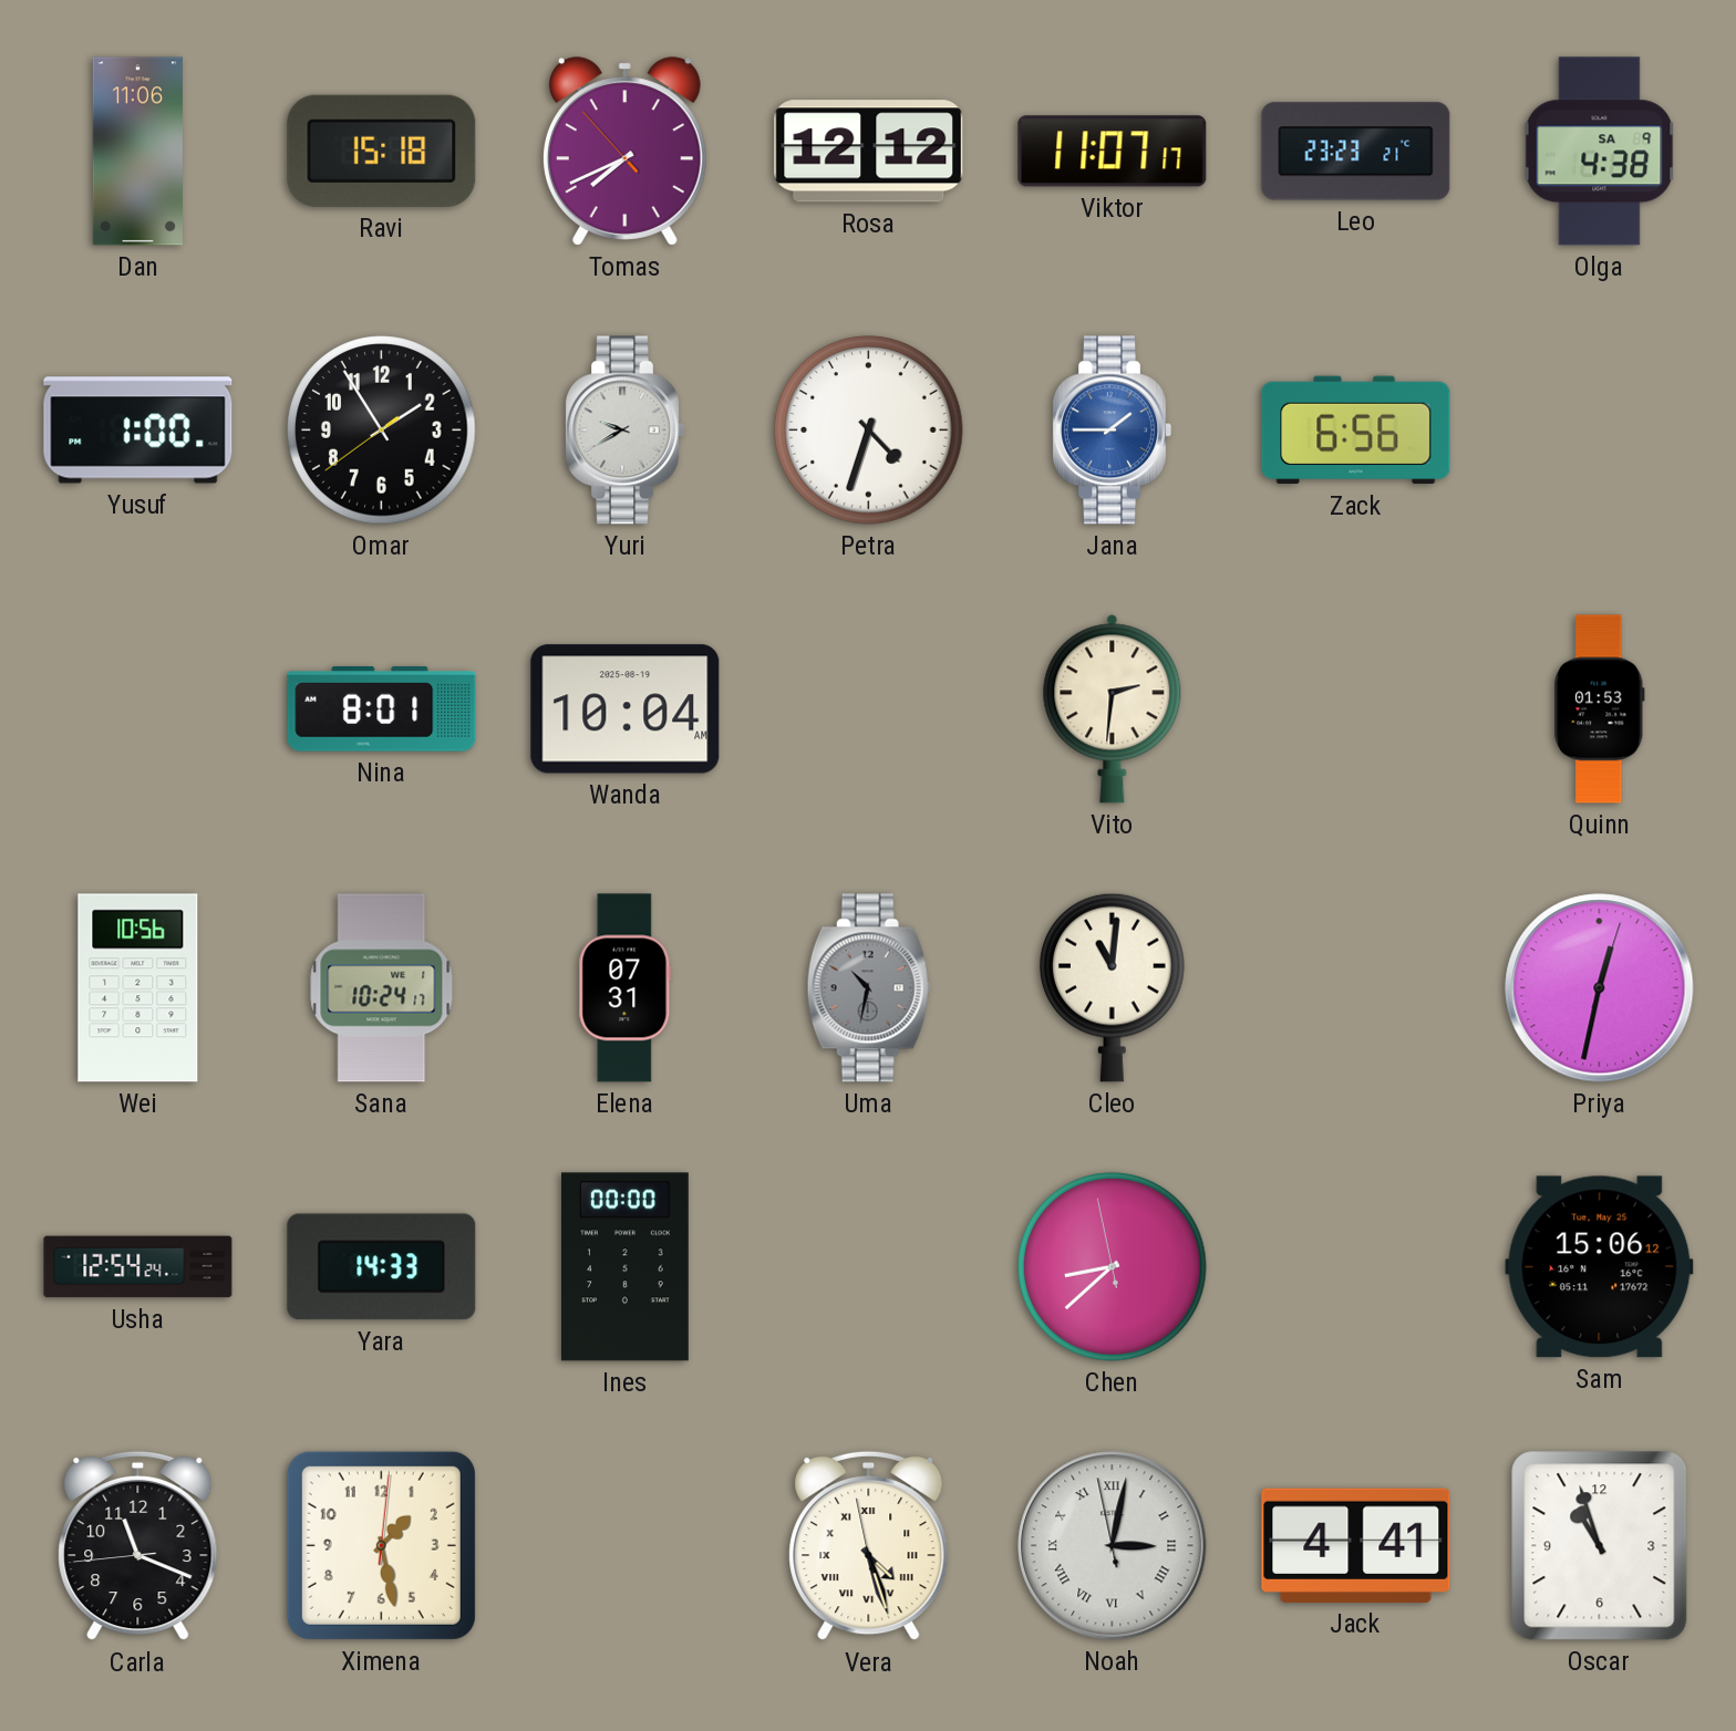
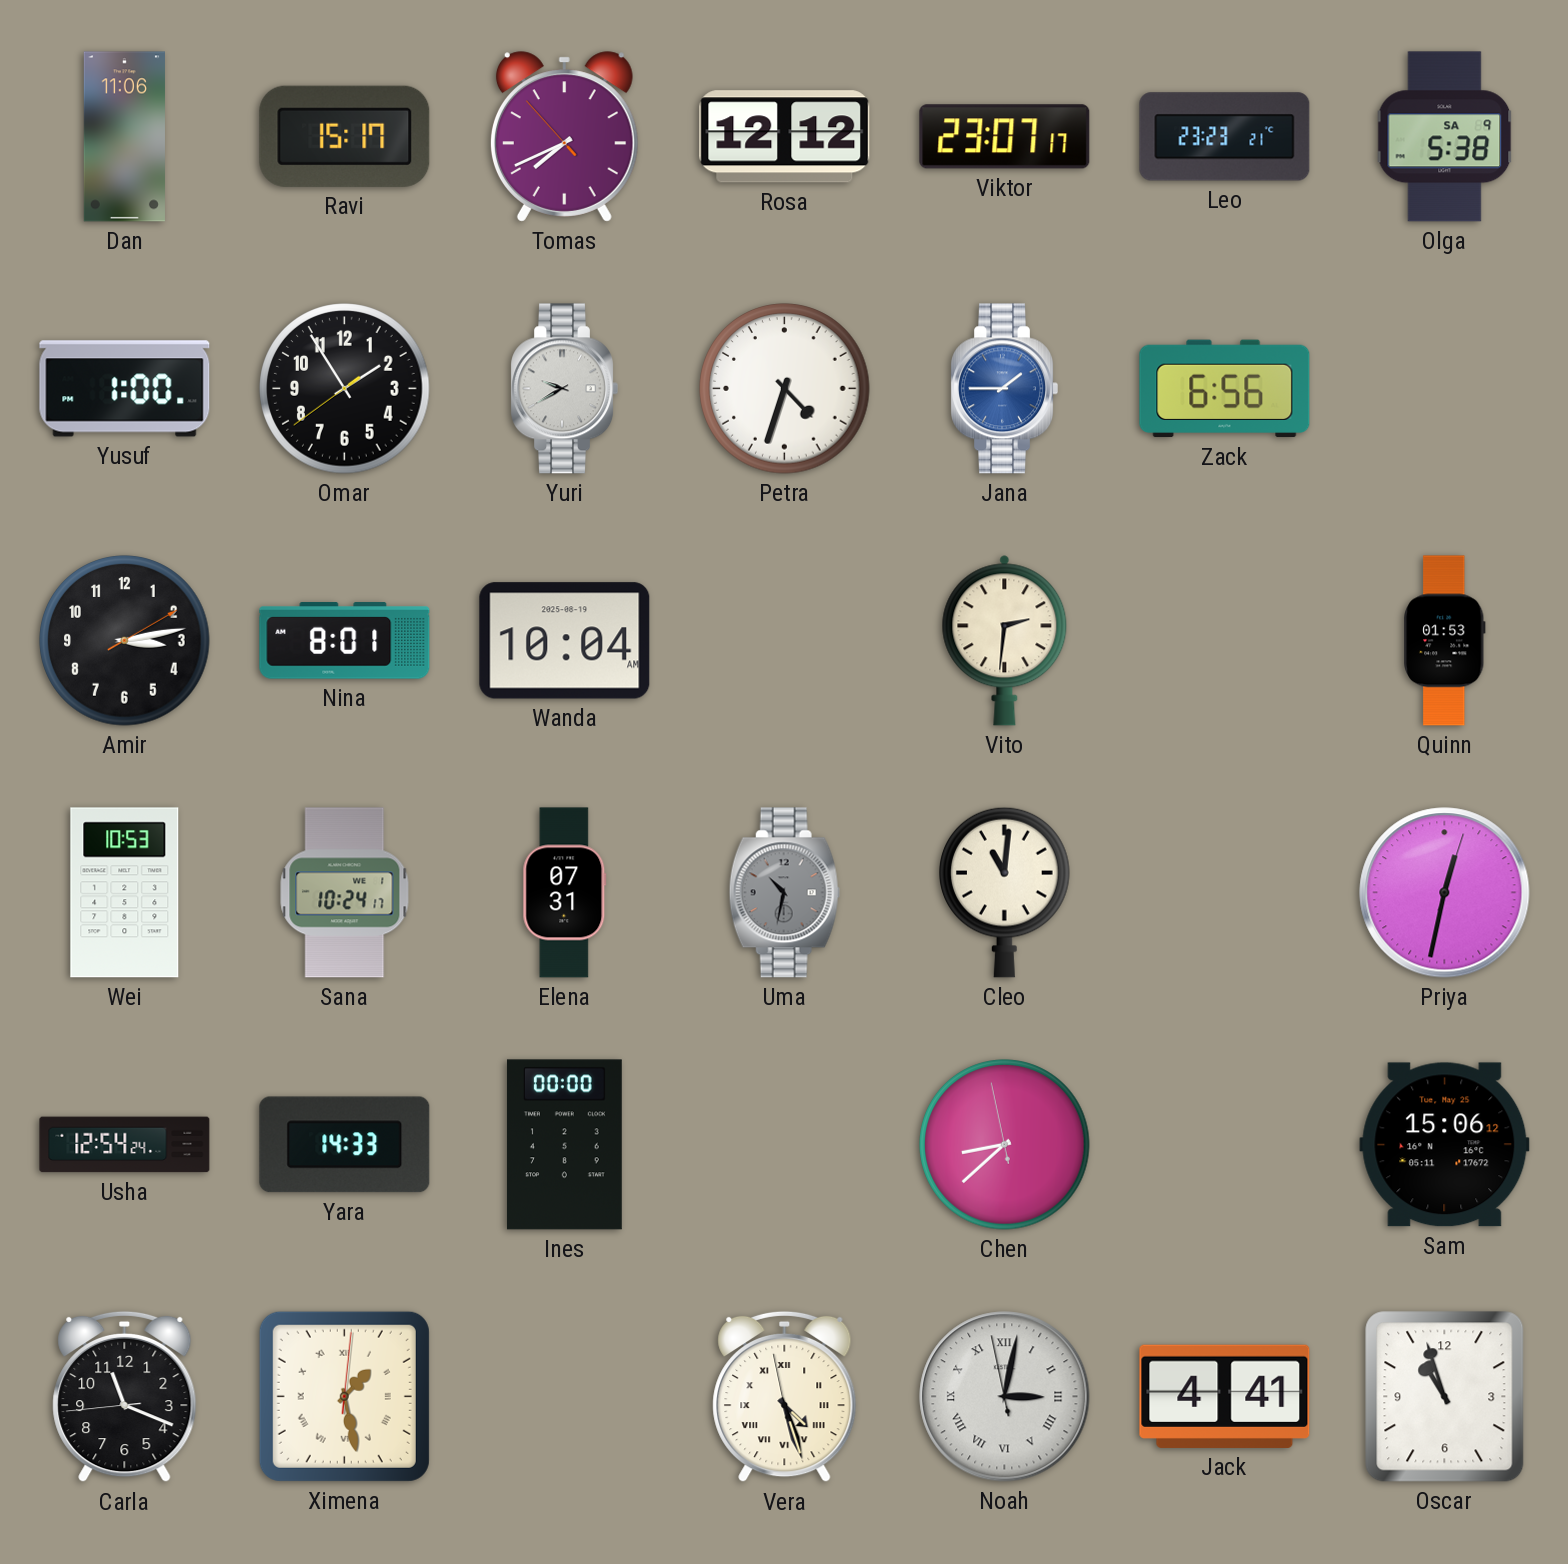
Ravi: 15:18 -> 15:17
Viktor: 11:07 -> 23:07
Olga: 4:38 -> 5:38
Amir: none -> 3:13
Wei: 10:56 -> 10:53
Ximena numerals: Arabic -> Roman
